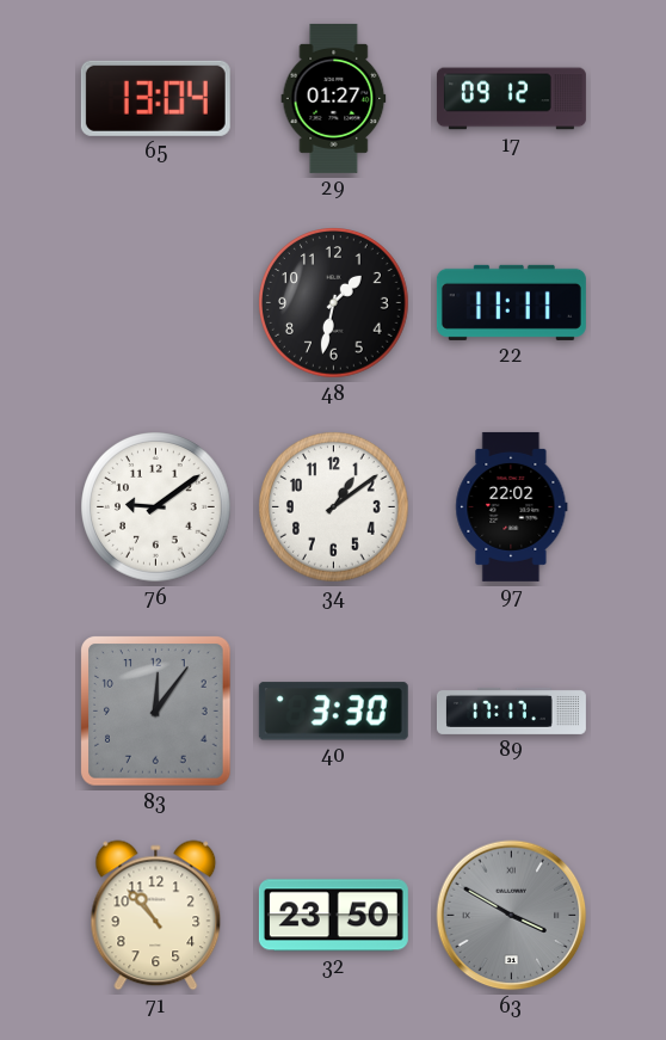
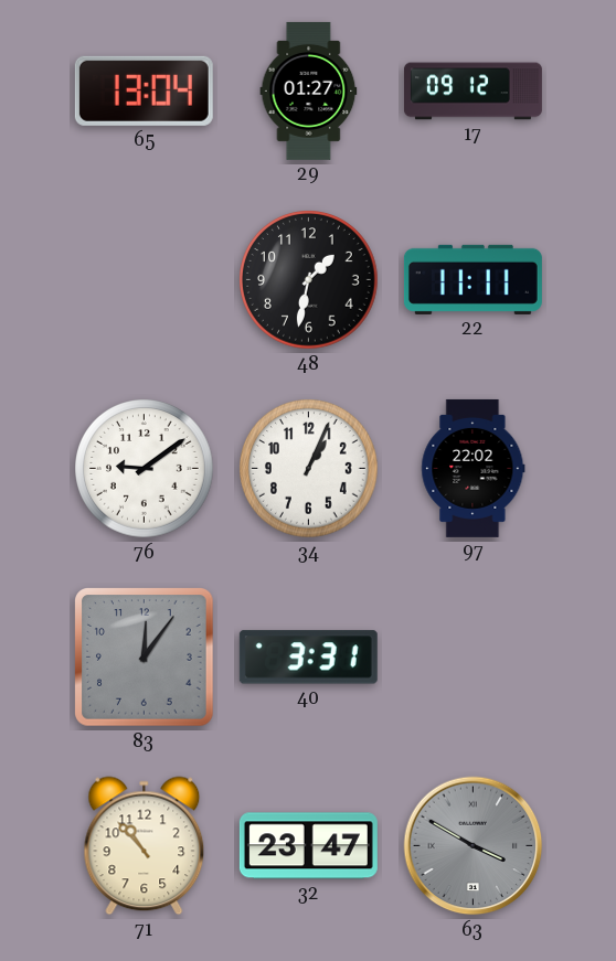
34: 1:09 -> 1:04
40: 3:30 -> 3:31
89: 17:17 -> none
32: 23:50 -> 23:47
